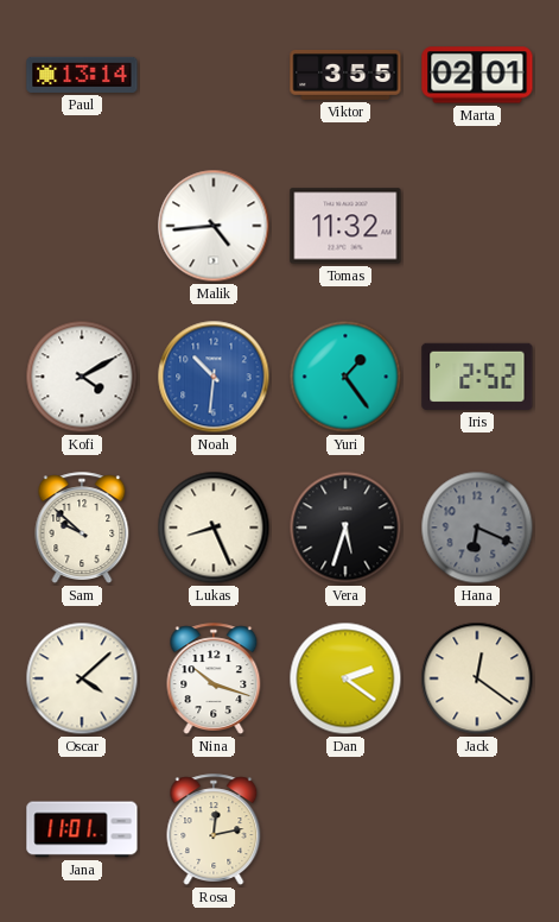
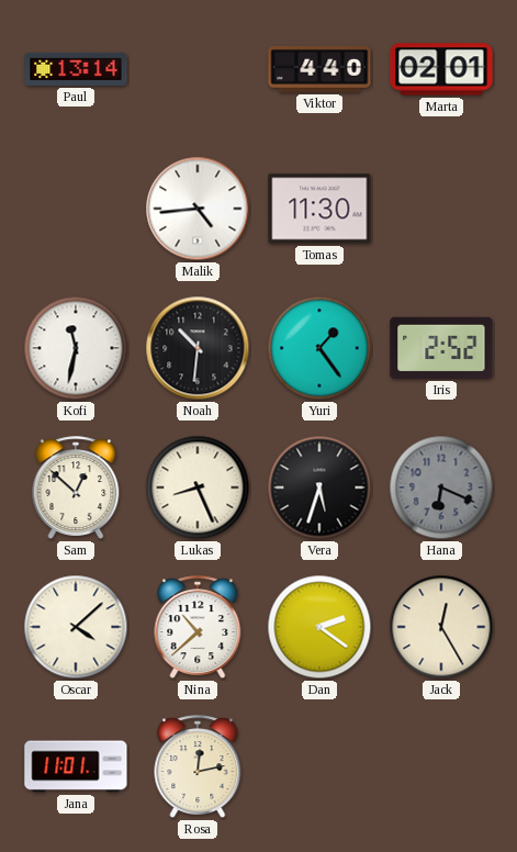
Viktor: 3:55 -> 4:40
Tomas: 11:32 -> 11:30
Kofi: 4:10 -> 11:32
Noah dial: blue -> black
Sam: 9:52 -> 12:52
Nina: 10:18 -> 10:38
Jack: 12:21 -> 12:25
